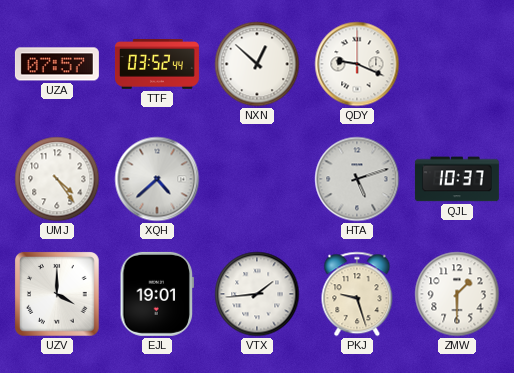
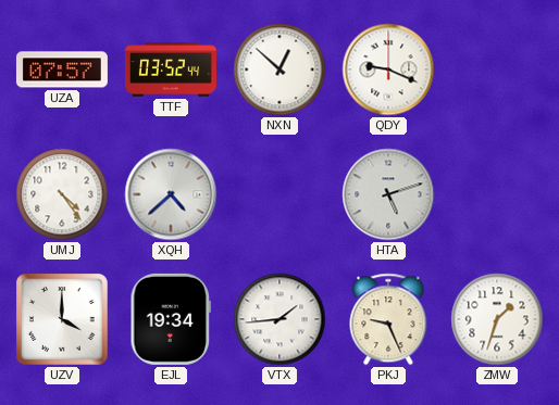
QJL: 10:37 -> none
EJL: 19:01 -> 19:34
PKJ: 9:27 -> 9:26
ZMW: 1:30 -> 1:33
